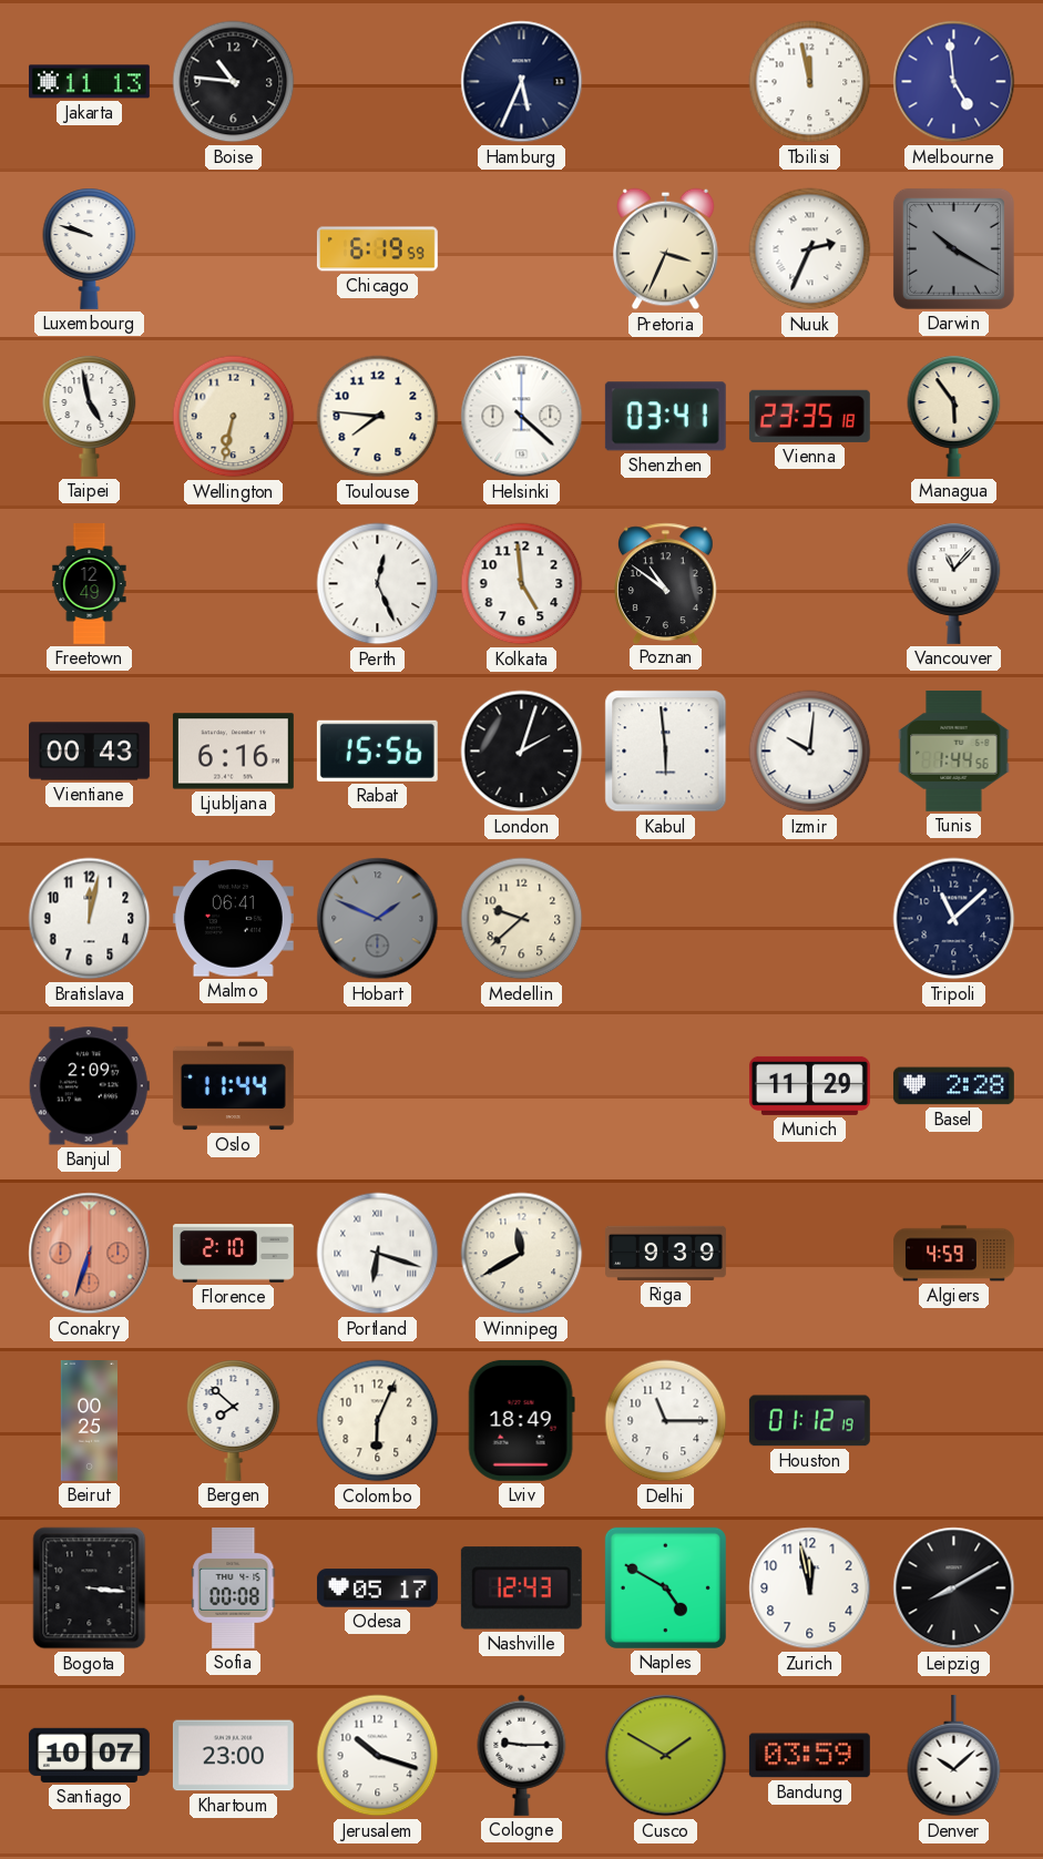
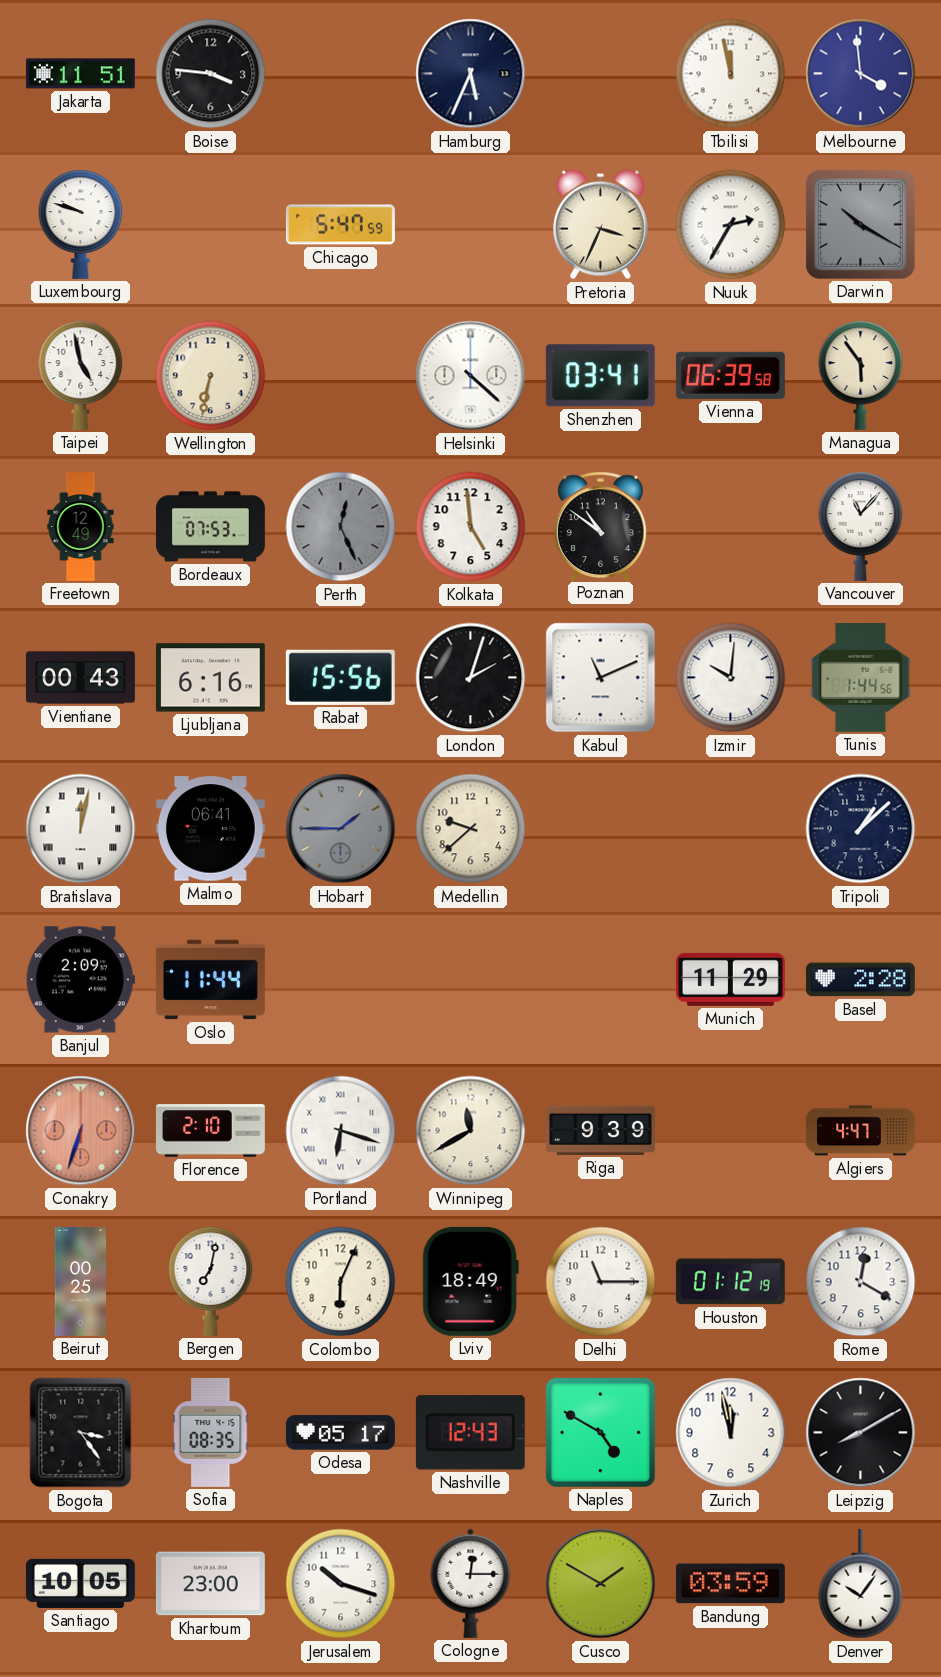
Jakarta: 11:13 -> 11:51
Boise: 10:46 -> 3:46
Melbourne: 4:59 -> 3:59
Chicago: 6:19 -> 5:47
Nuuk: 2:34 -> 2:35
Toulouse: 7:46 -> none
Vienna: 23:35 -> 06:39
Bordeaux: none -> 07:53
Perth dial: white -> grey
Kabul: 5:59 -> 11:11
Bratislava numerals: Arabic -> Roman
Hobart: 1:49 -> 1:45
Tripoli: 11:08 -> 1:08
Algiers: 4:59 -> 4:47
Bergen: 7:52 -> 7:02
Rome: none -> 12:20
Bogota: 3:16 -> 3:24
Sofia: 00:08 -> 08:35
Santiago: 10:07 -> 10:05
Cologne: 9:15 -> 12:15
Denver: 10:08 -> 10:06
